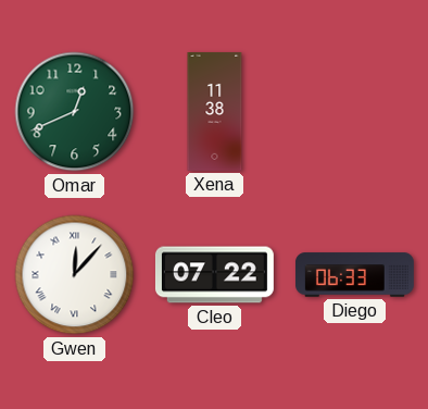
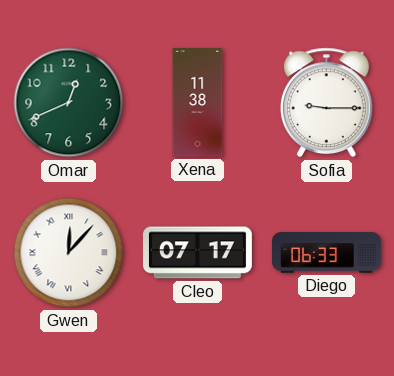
Sofia: none -> 9:15
Cleo: 07:22 -> 07:17
